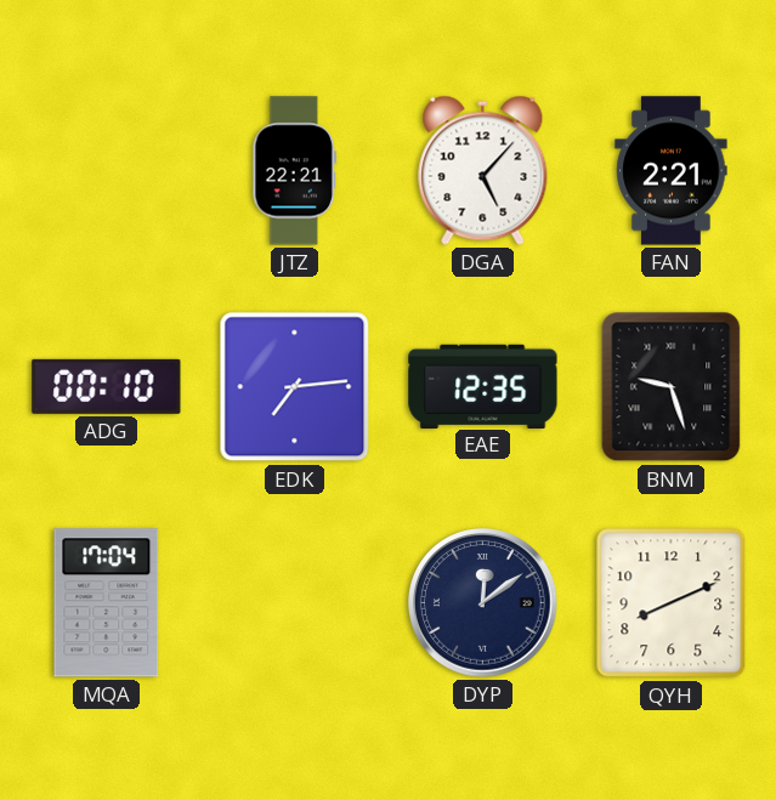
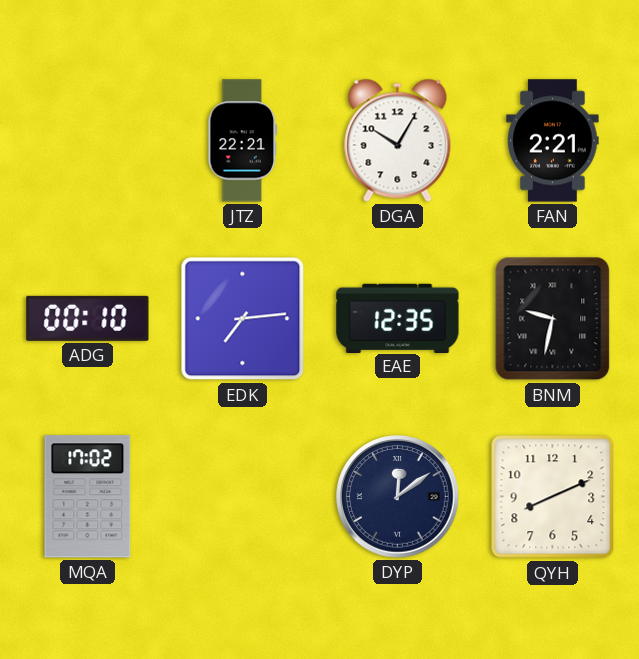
DGA: 5:07 -> 10:05
BNM: 9:27 -> 9:32
MQA: 17:04 -> 17:02
